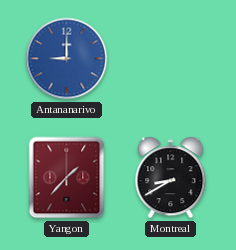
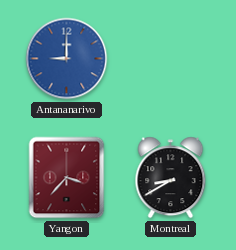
Yangon: 1:37 -> 3:37
